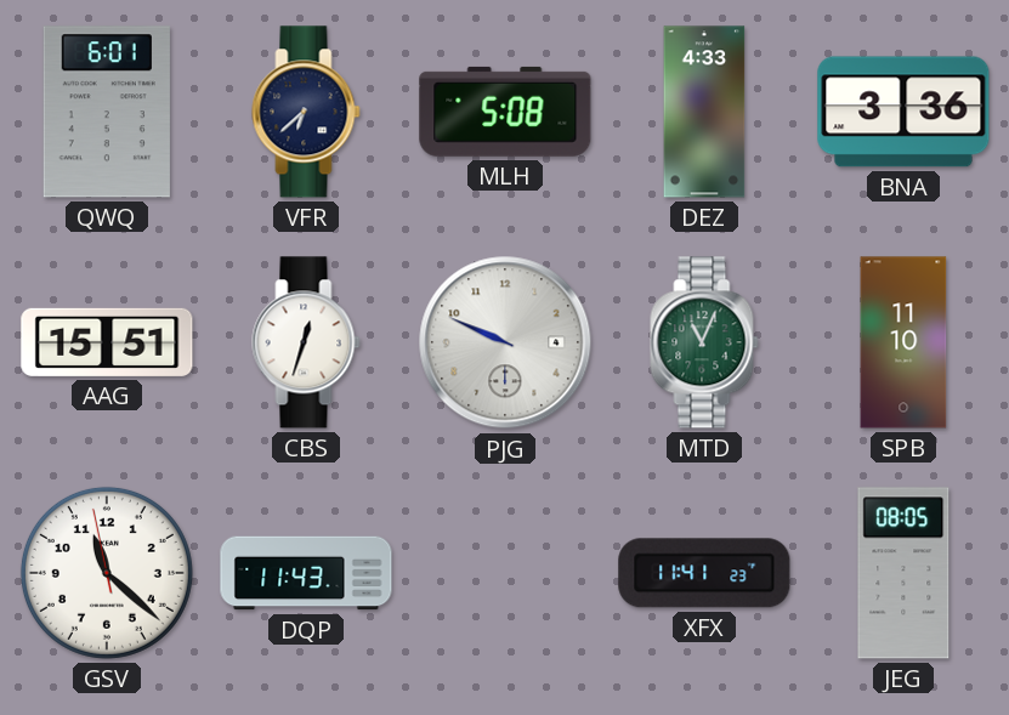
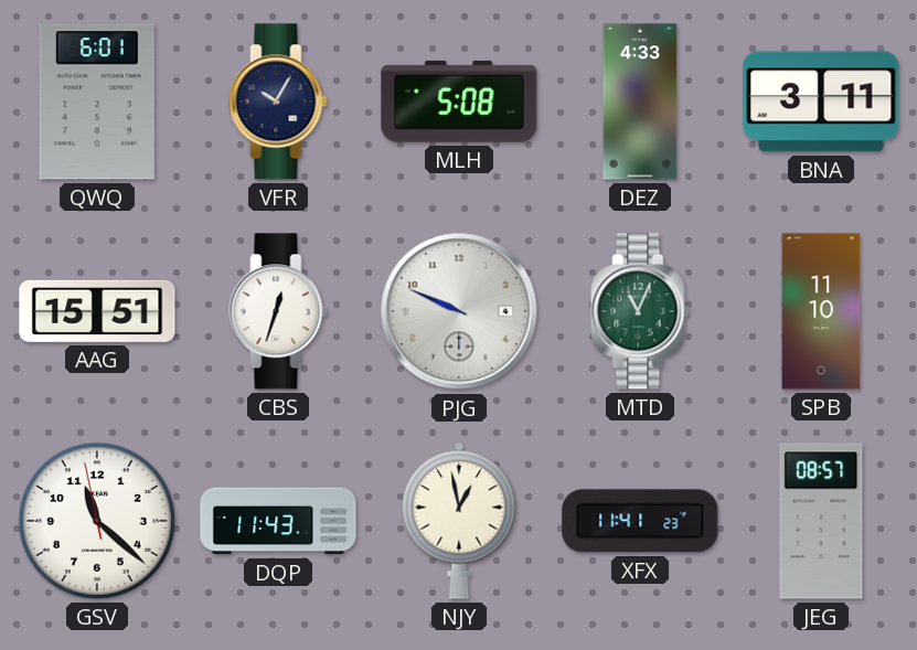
VFR: 6:38 -> 10:05
BNA: 3:36 -> 3:11
NJY: none -> 12:58
JEG: 08:05 -> 08:57
